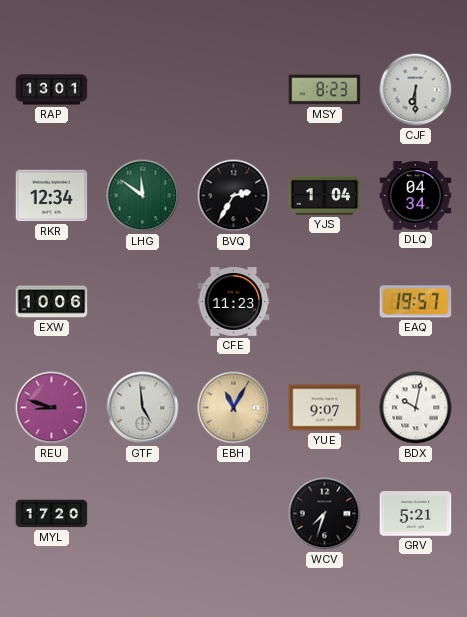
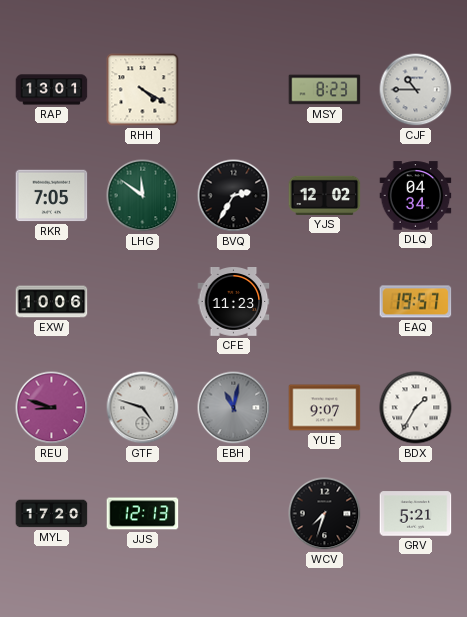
RHH: none -> 4:20
CJF: 6:30 -> 10:45
RKR: 12:34 -> 7:05
YJS: 1:04 -> 12:02
GTF: 4:59 -> 4:48
EBH: 11:05 -> 11:02
EBH dial: champagne -> grey
BDX: 10:02 -> 1:35
JJS: none -> 12:13
